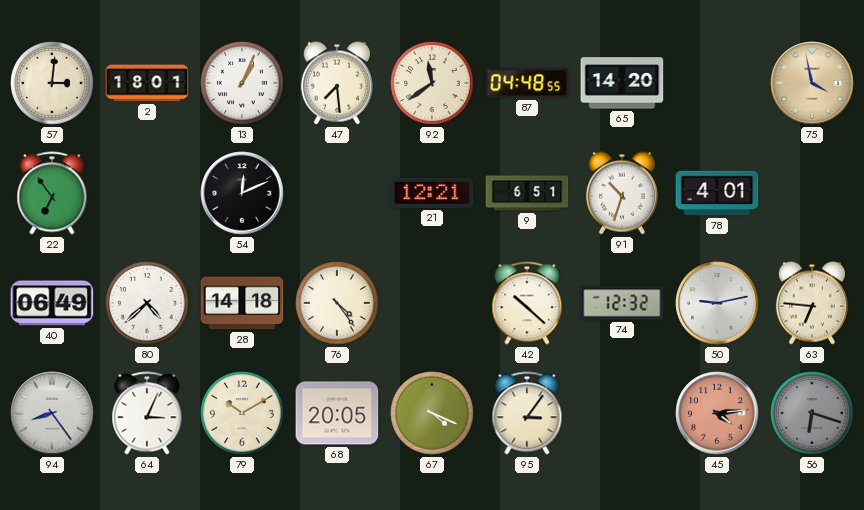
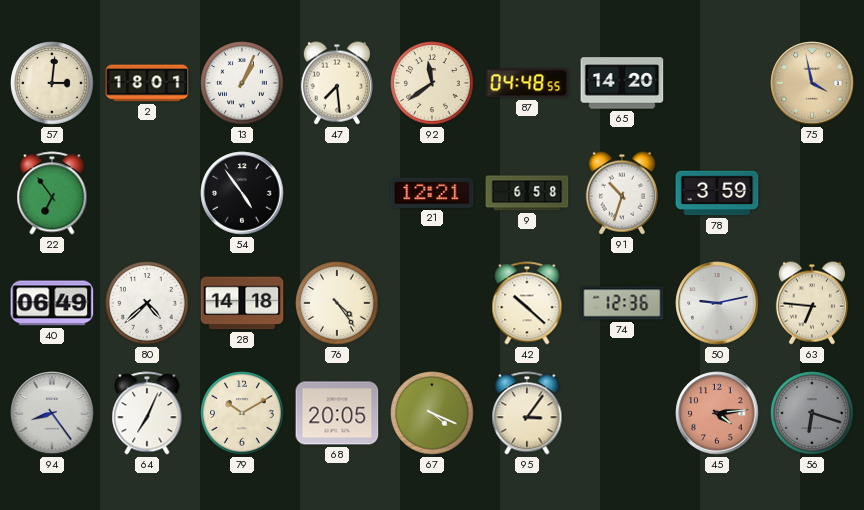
54: 12:11 -> 4:54
9: 6:51 -> 6:58
78: 4:01 -> 3:59
74: 12:32 -> 12:36
64: 3:04 -> 7:04
